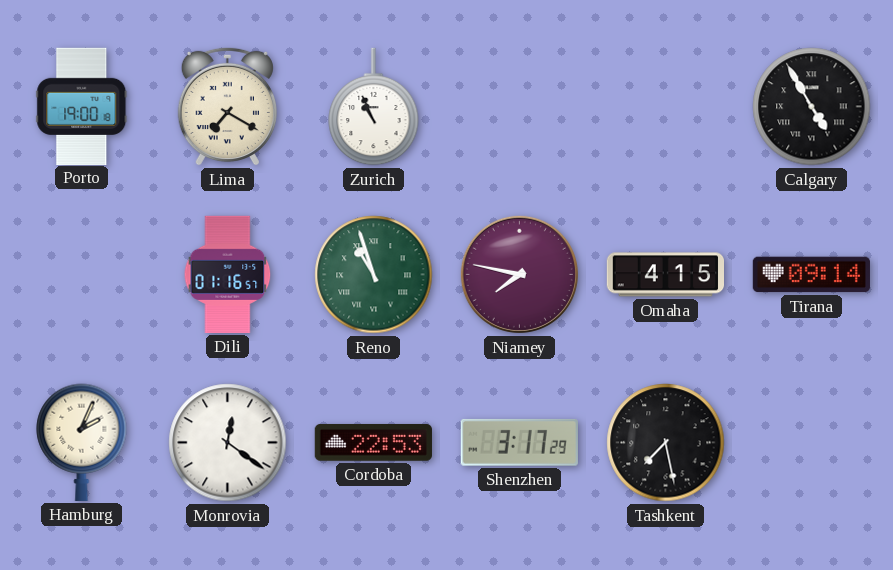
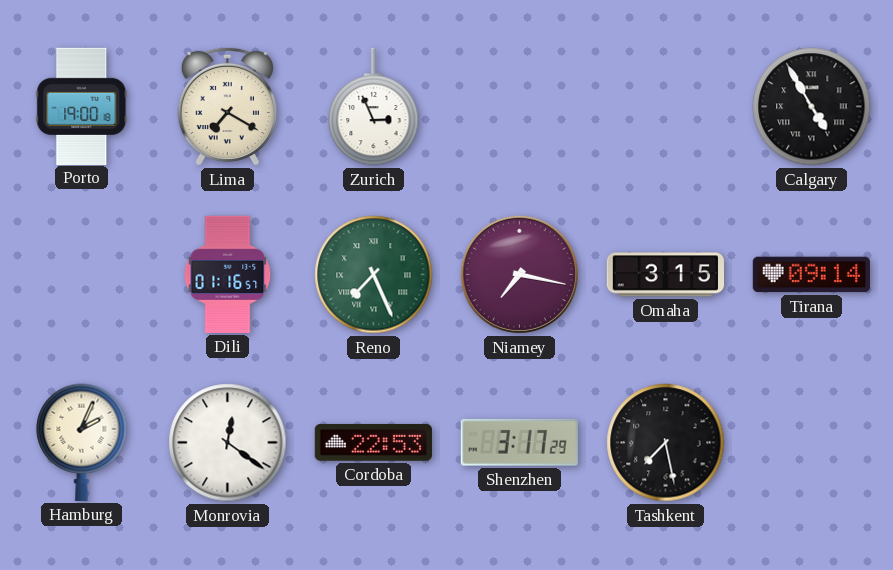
Zurich: 10:56 -> 2:56
Reno: 10:57 -> 7:26
Niamey: 7:47 -> 7:17
Omaha: 4:15 -> 3:15
